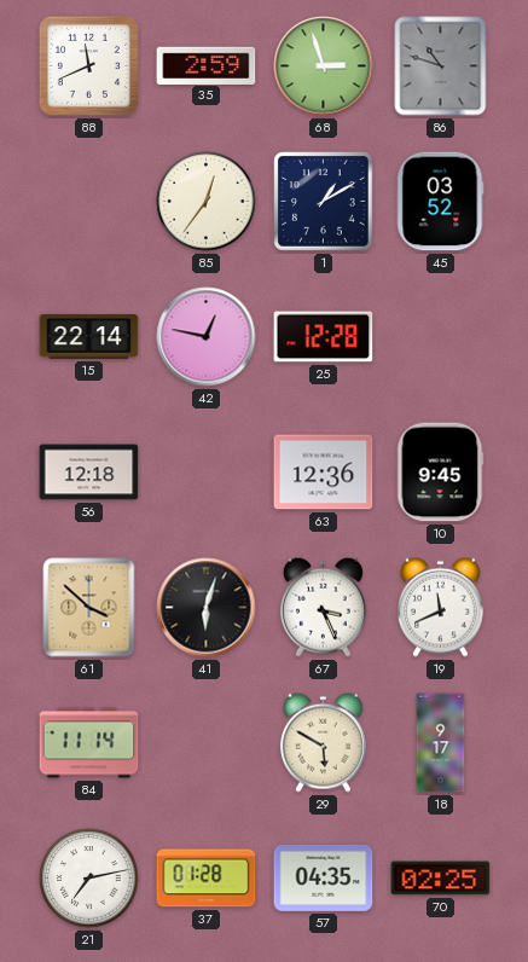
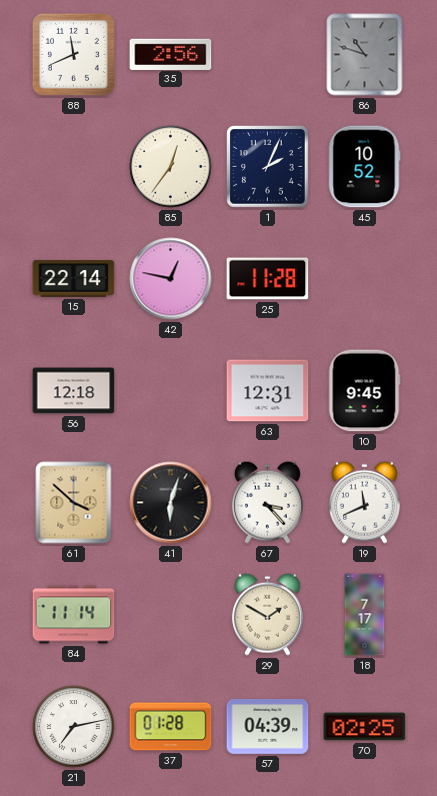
35: 2:59 -> 2:56
68: 2:57 -> none
1: 1:10 -> 2:04
45: 03:52 -> 10:52
25: 12:28 -> 11:28
63: 12:36 -> 12:31
67: 3:26 -> 3:23
29: 5:50 -> 1:50
18: 9:17 -> 7:17
57: 04:35 -> 04:39
